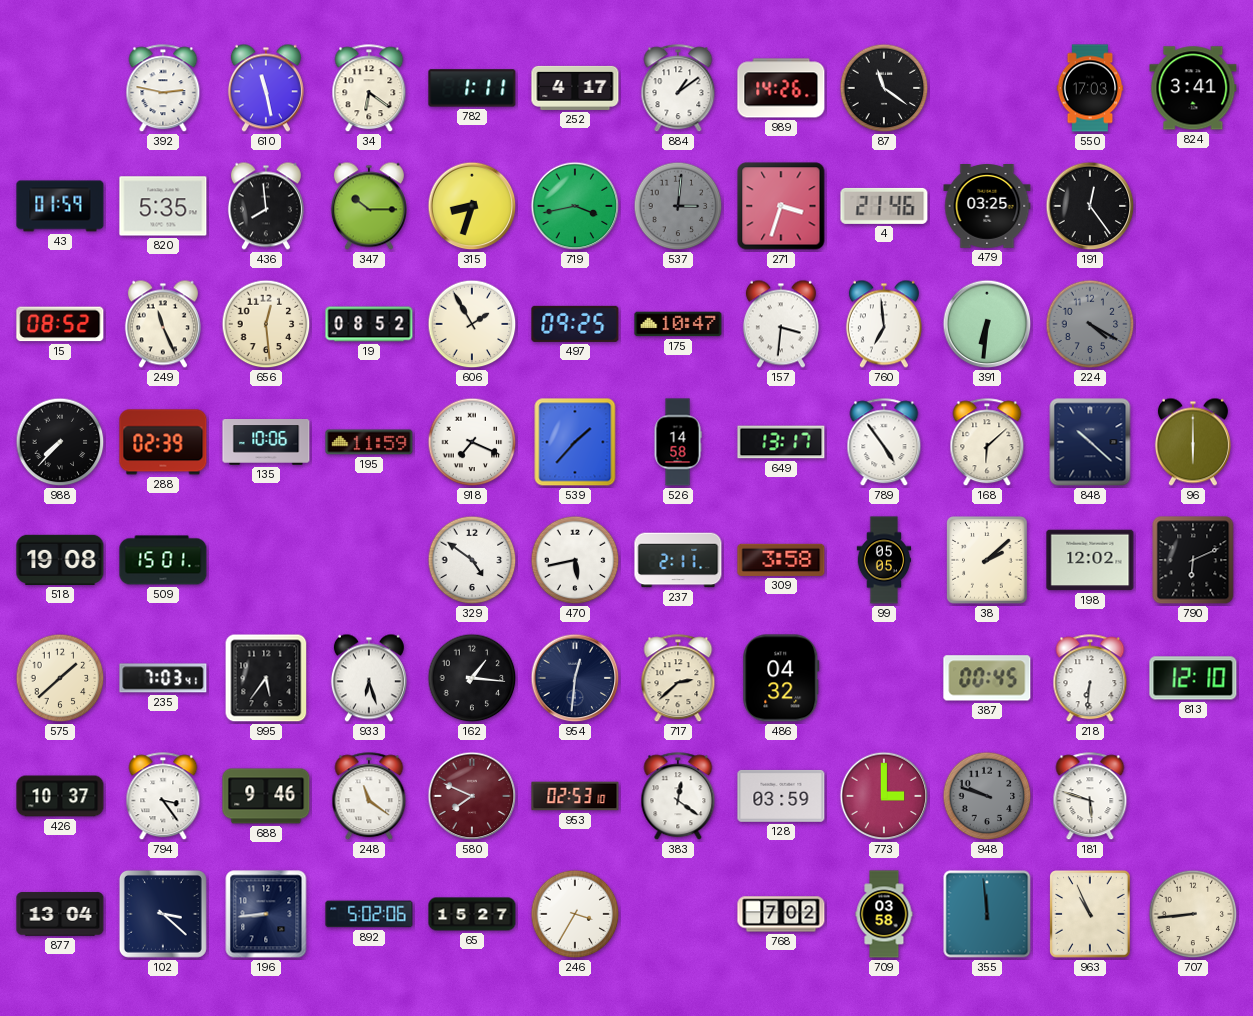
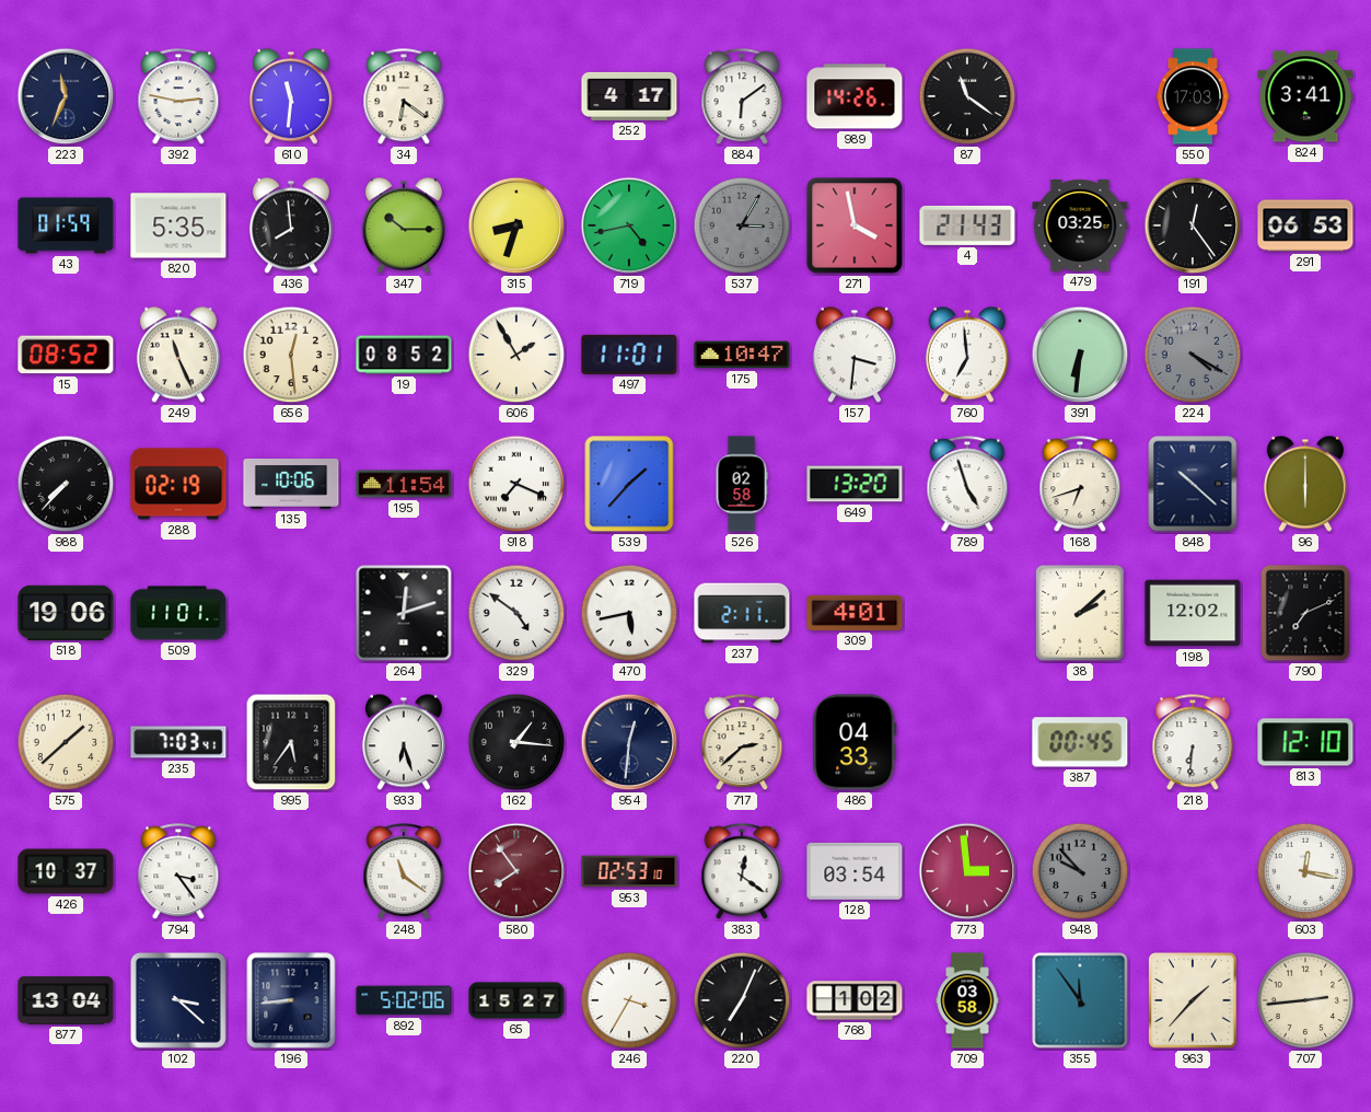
223: none -> 11:34
610: 11:28 -> 11:31
782: 1:11 -> none
884: 1:09 -> 6:09
719: 3:43 -> 4:43
537: 3:01 -> 3:05
271: 3:33 -> 3:58
4: 21:46 -> 21:43
291: none -> 06:53
497: 09:25 -> 11:01
288: 02:39 -> 02:19
195: 11:59 -> 11:54
526: 14:58 -> 02:58
649: 13:17 -> 13:20
789: 4:54 -> 4:57
168: 6:08 -> 6:42
518: 19:08 -> 19:06
509: 15:01 -> 11:01
264: none -> 12:12
309: 3:58 -> 4:01
99: 05:05 -> none
790: 6:11 -> 7:11
486: 04:32 -> 04:33
688: 9:46 -> none
580: 7:49 -> 7:54
128: 03:59 -> 03:54
773: 3:00 -> 2:59
948: 9:48 -> 9:53
181: 5:48 -> none
603: none -> 12:17
220: none -> 7:04
768: 7:02 -> 1:02
355: 11:59 -> 11:54
963: 10:56 -> 1:37
707: 8:44 -> 2:44
